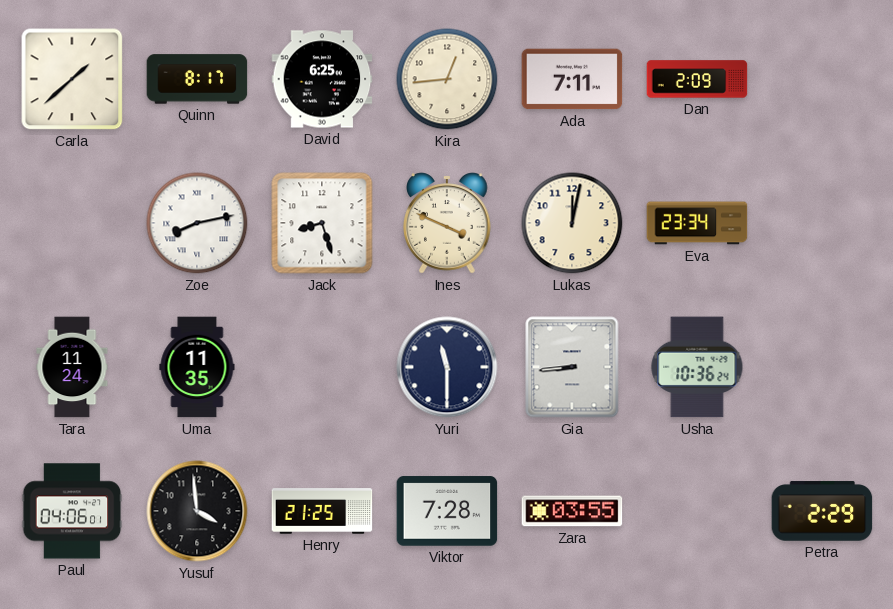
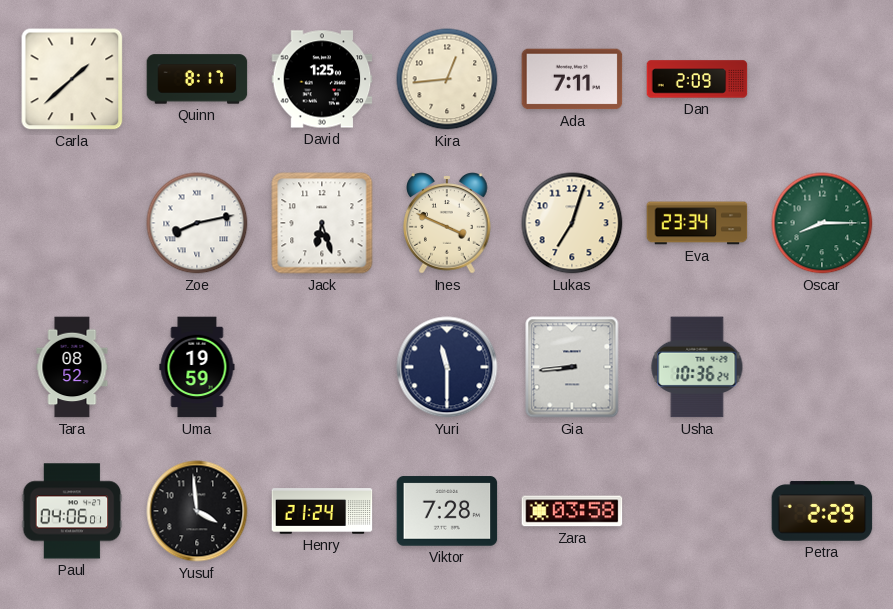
David: 6:25 -> 1:25
Jack: 8:27 -> 6:27
Lukas: 12:02 -> 7:03
Oscar: none -> 8:15
Tara: 11:24 -> 08:52
Uma: 11:35 -> 19:59
Henry: 21:25 -> 21:24
Zara: 03:55 -> 03:58
